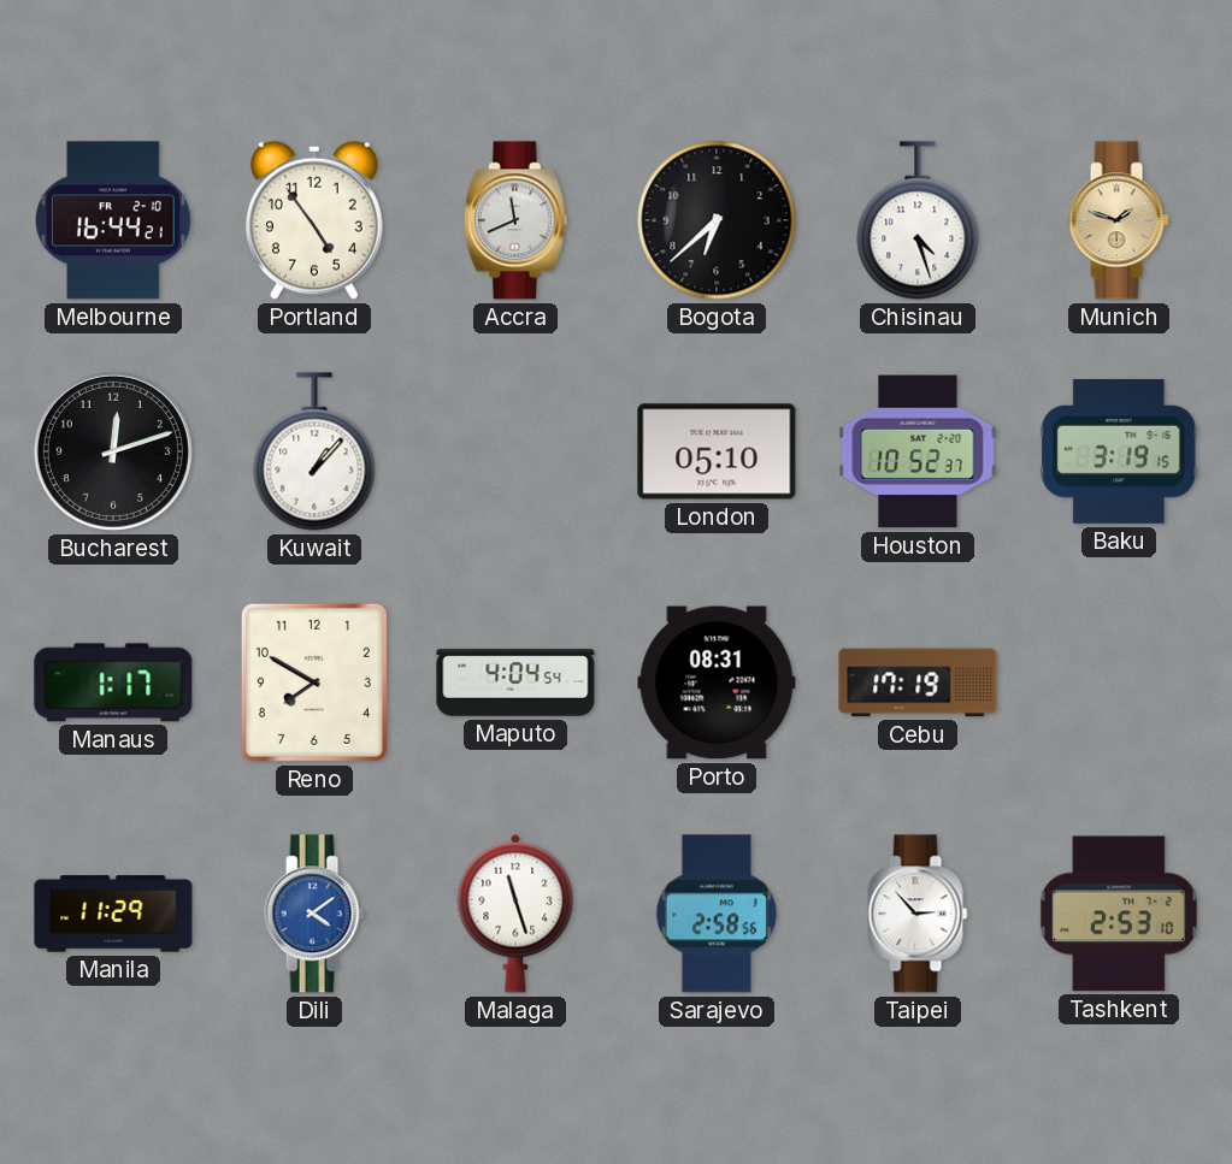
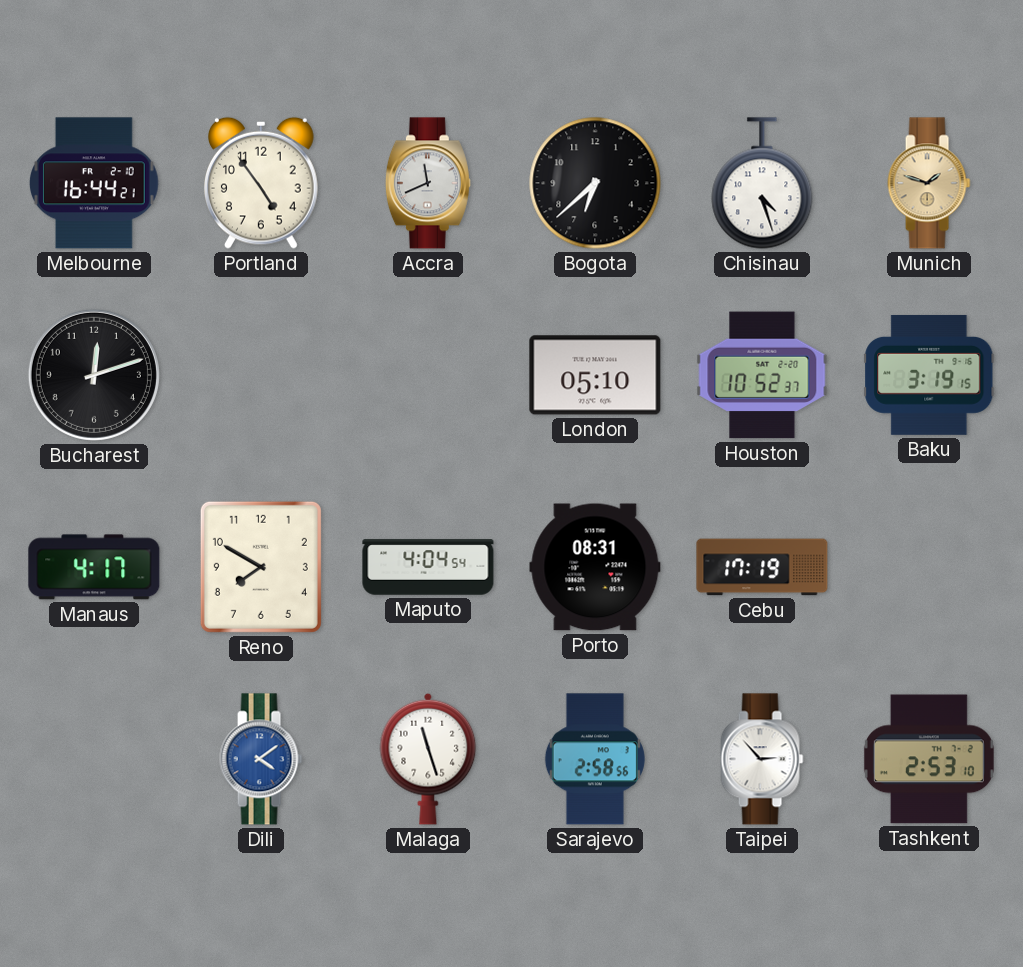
Kuwait: 1:07 -> none
Manaus: 1:17 -> 4:17
Manila: 11:29 -> none
